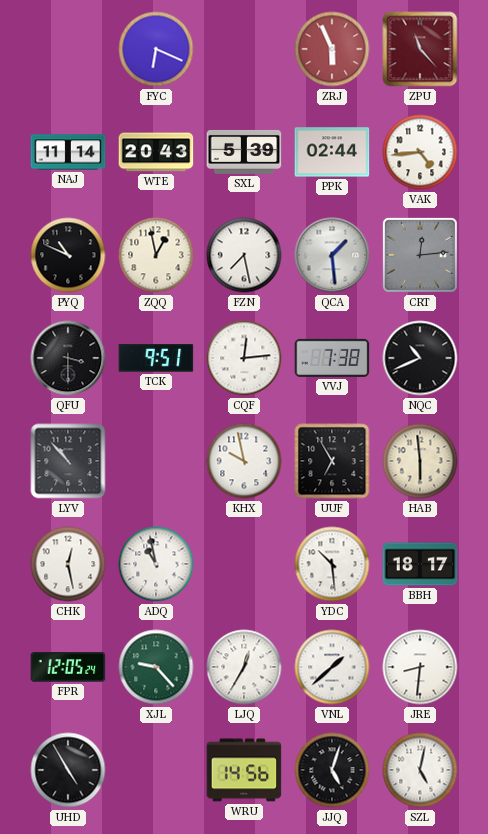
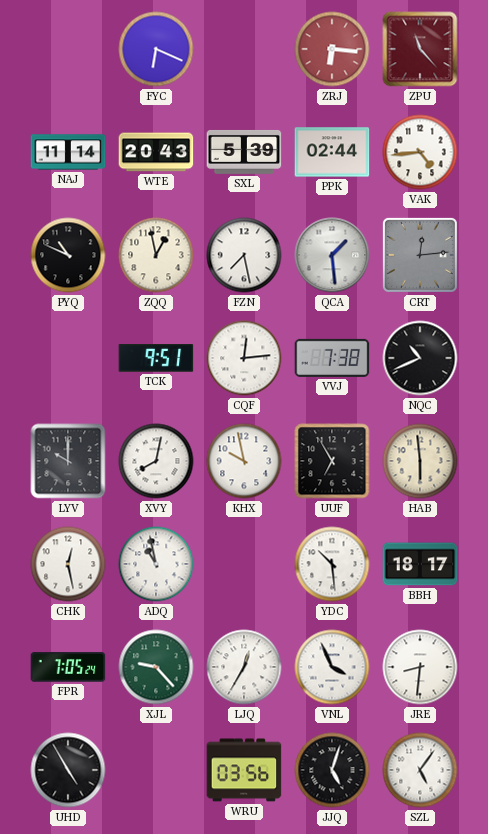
ZRJ: 5:56 -> 6:16
QFU: 3:30 -> none
LYV: 10:53 -> 10:00
XVY: none -> 8:02
FPR: 12:05 -> 7:05
VNL: 1:38 -> 3:56
WRU: 14:56 -> 03:56
SZL: 5:02 -> 5:06
